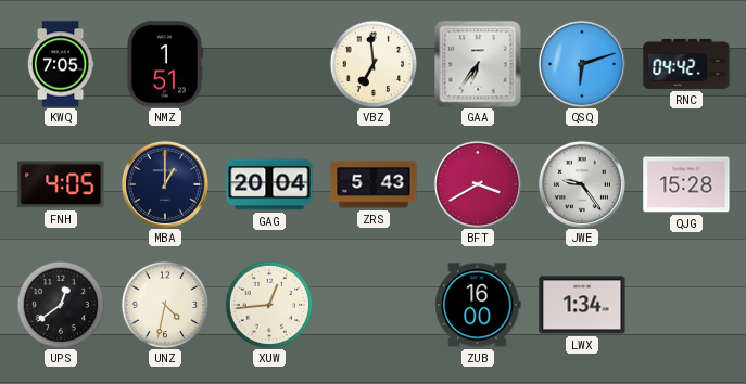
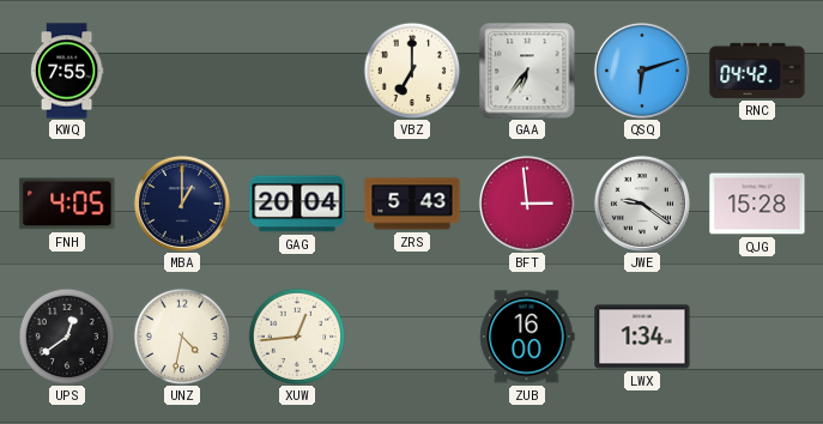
KWQ: 7:05 -> 7:55
NMZ: 1:51 -> none
VBZ: 6:59 -> 7:00
BFT: 3:40 -> 2:59
JWE: 9:24 -> 9:21
